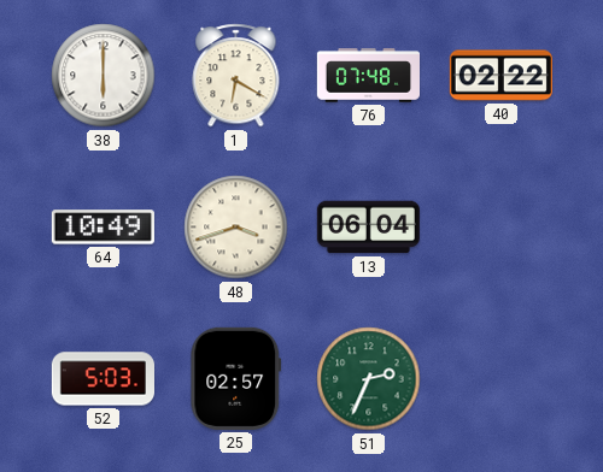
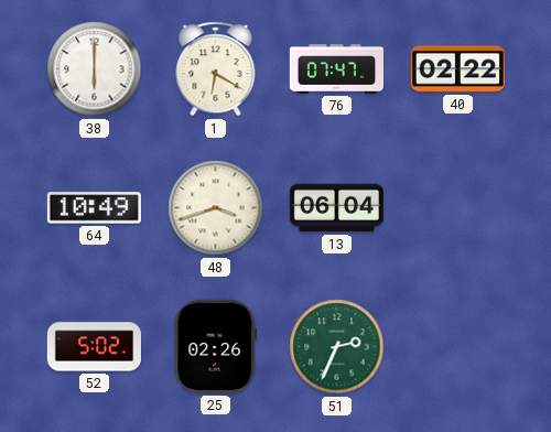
76: 07:48 -> 07:47
52: 5:03 -> 5:02
25: 02:57 -> 02:26
